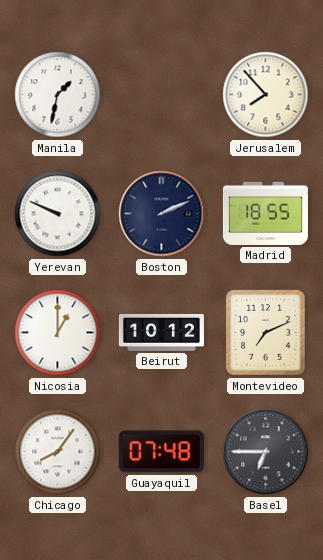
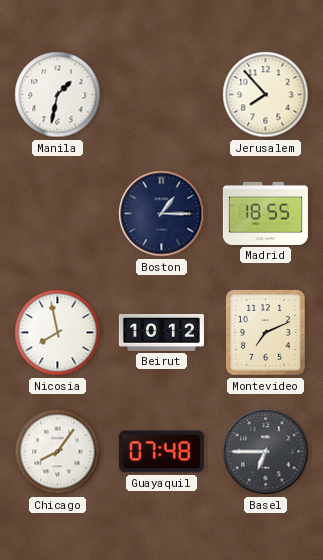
Yerevan: 9:49 -> none
Boston: 2:11 -> 1:15
Nicosia: 1:00 -> 7:58
